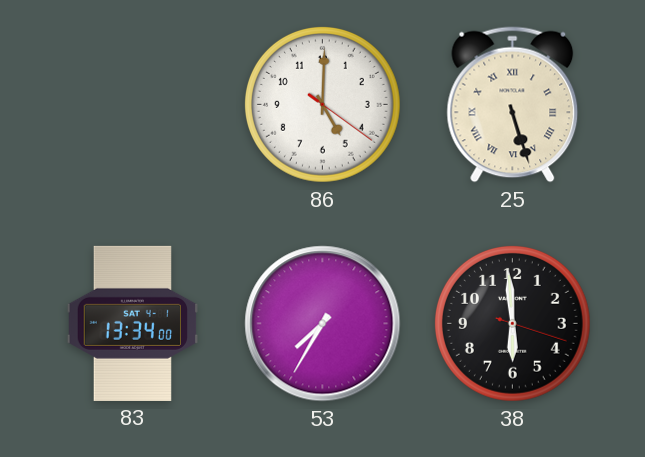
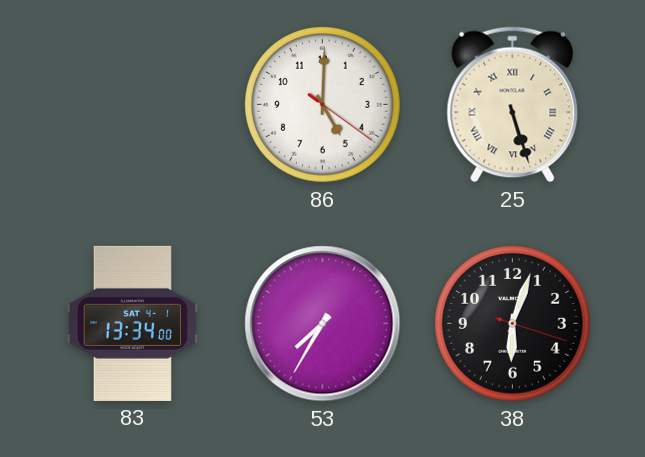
38: 5:59 -> 6:03
